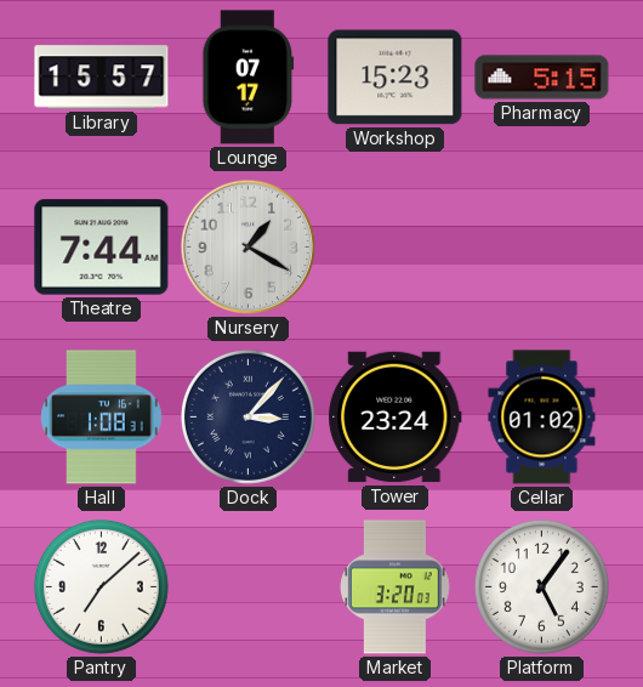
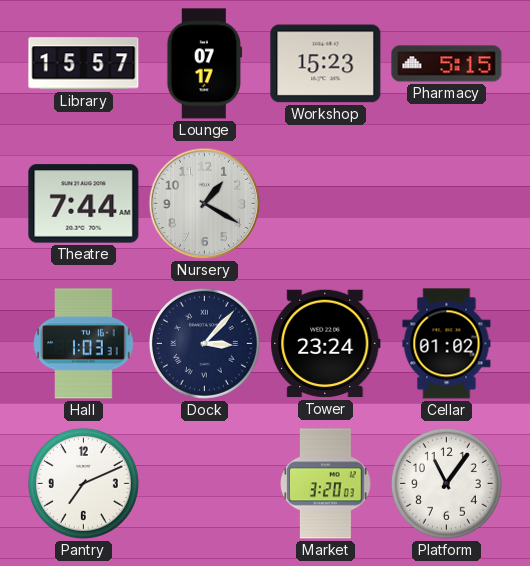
Hall: 1:08 -> 1:03
Pantry: 7:08 -> 7:11
Platform: 5:06 -> 11:06
